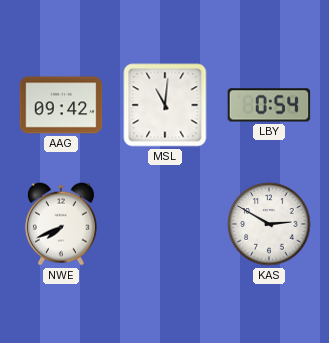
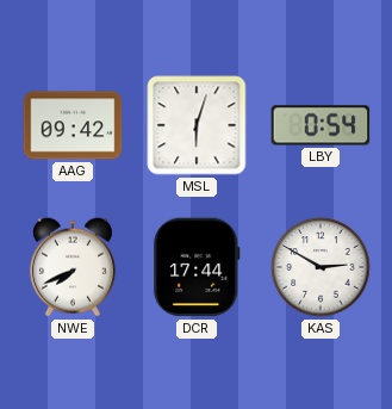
MSL: 11:01 -> 6:03
DCR: none -> 17:44
